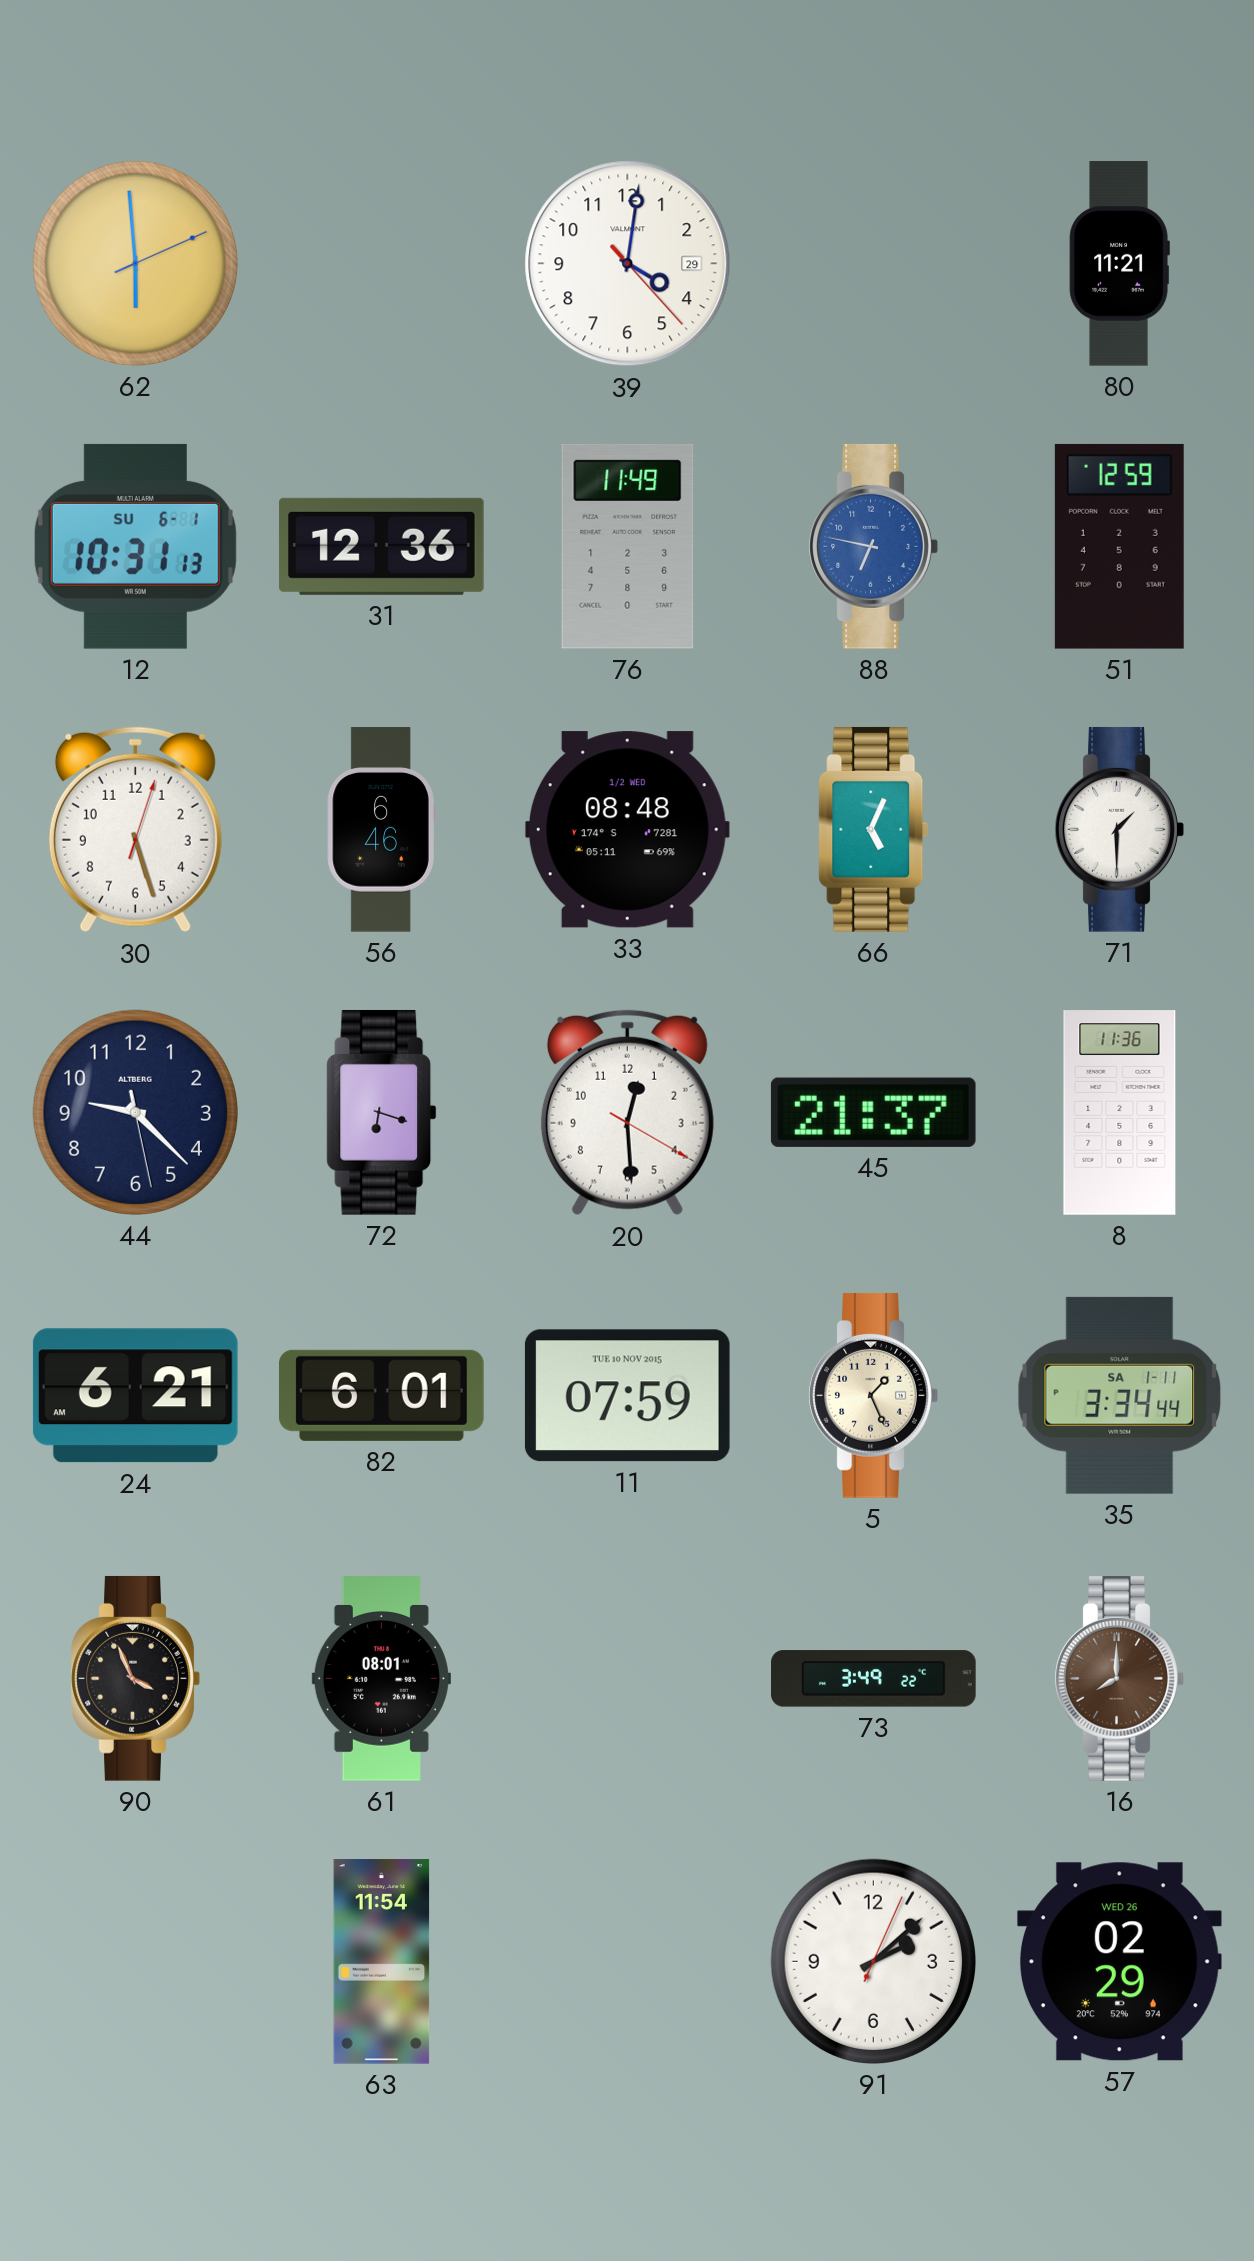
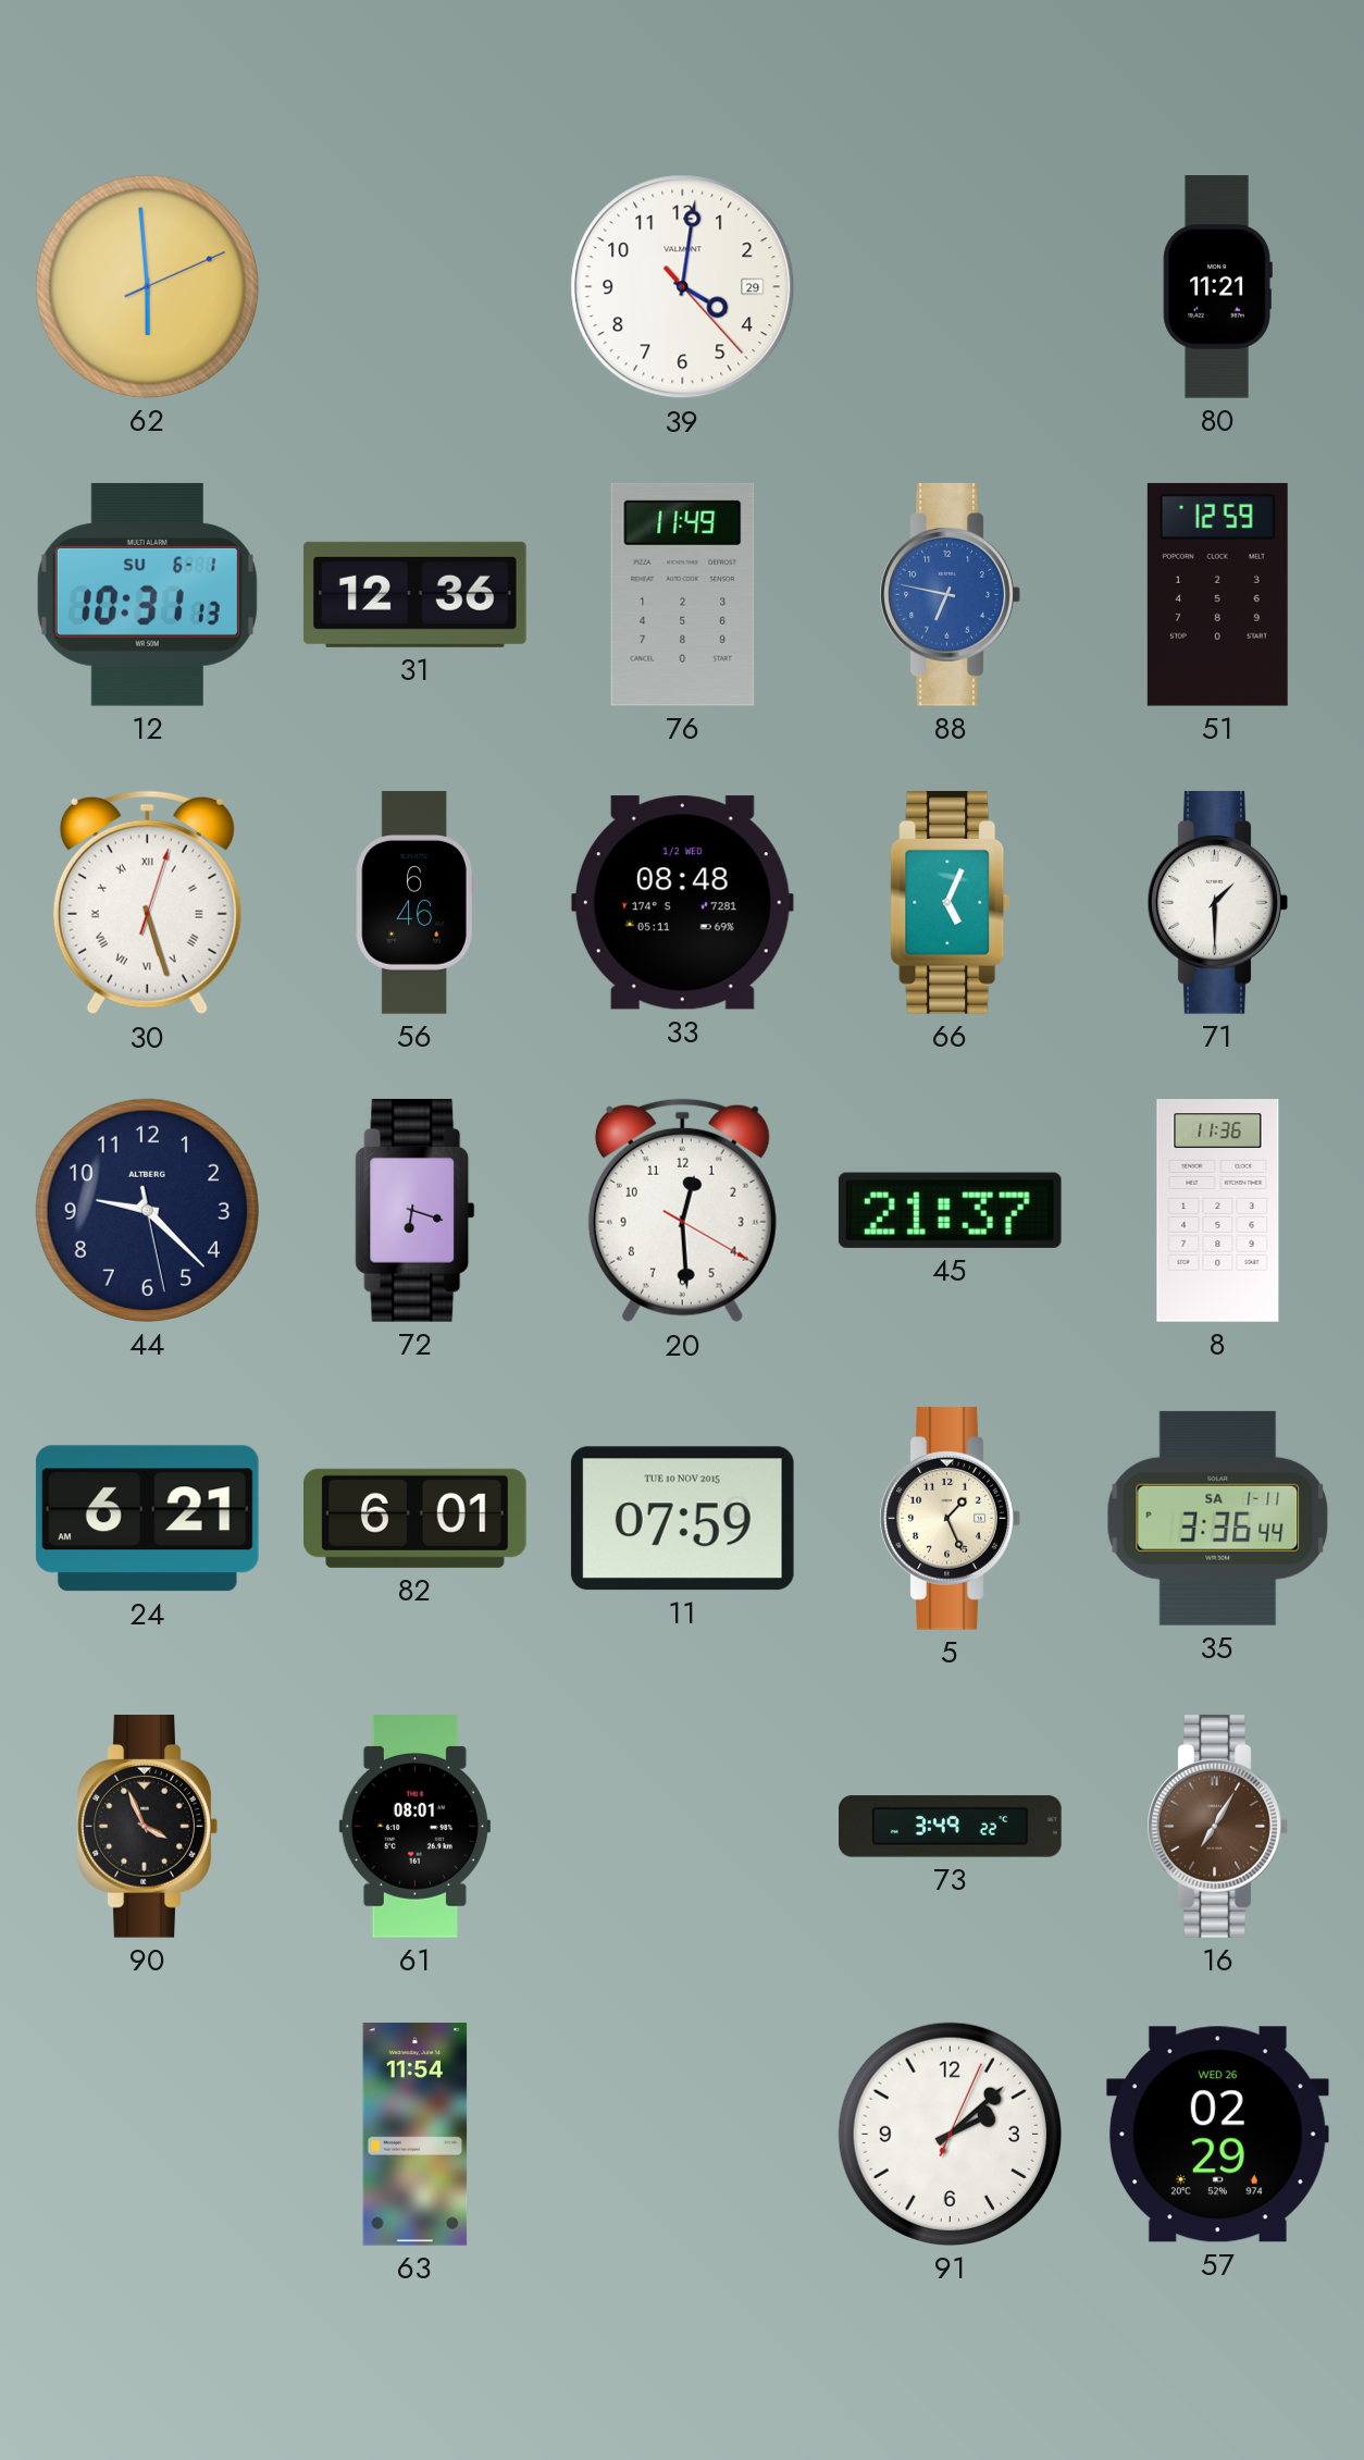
30 numerals: Arabic -> Roman
35: 3:34 -> 3:36
16: 8:00 -> 7:05
